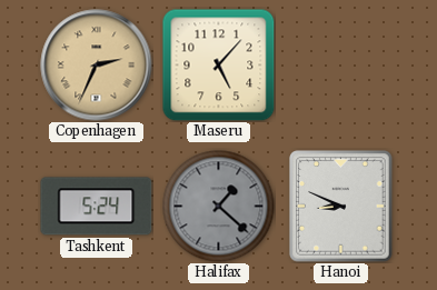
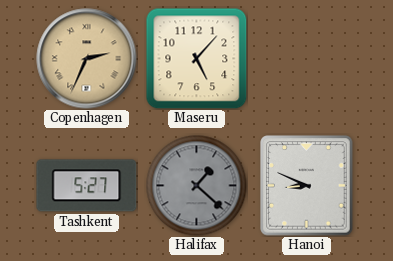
Tashkent: 5:24 -> 5:27
